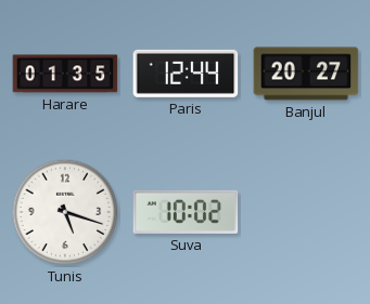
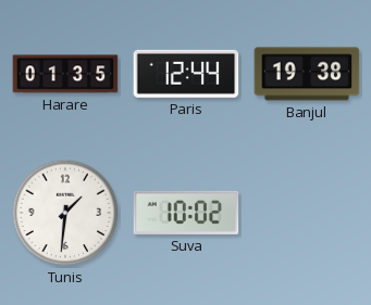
Banjul: 20:27 -> 19:38
Tunis: 5:18 -> 1:31
